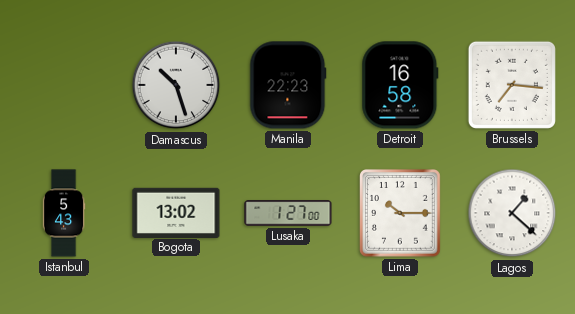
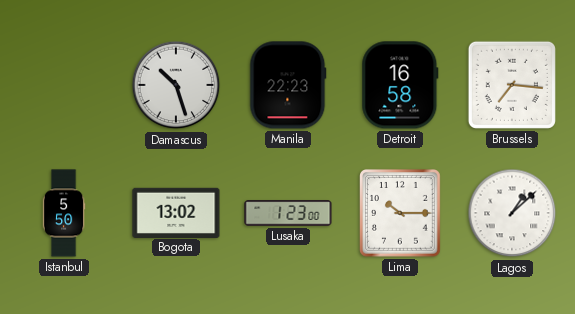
Istanbul: 5:43 -> 5:50
Lusaka: 1:27 -> 1:23
Lagos: 1:22 -> 1:08
